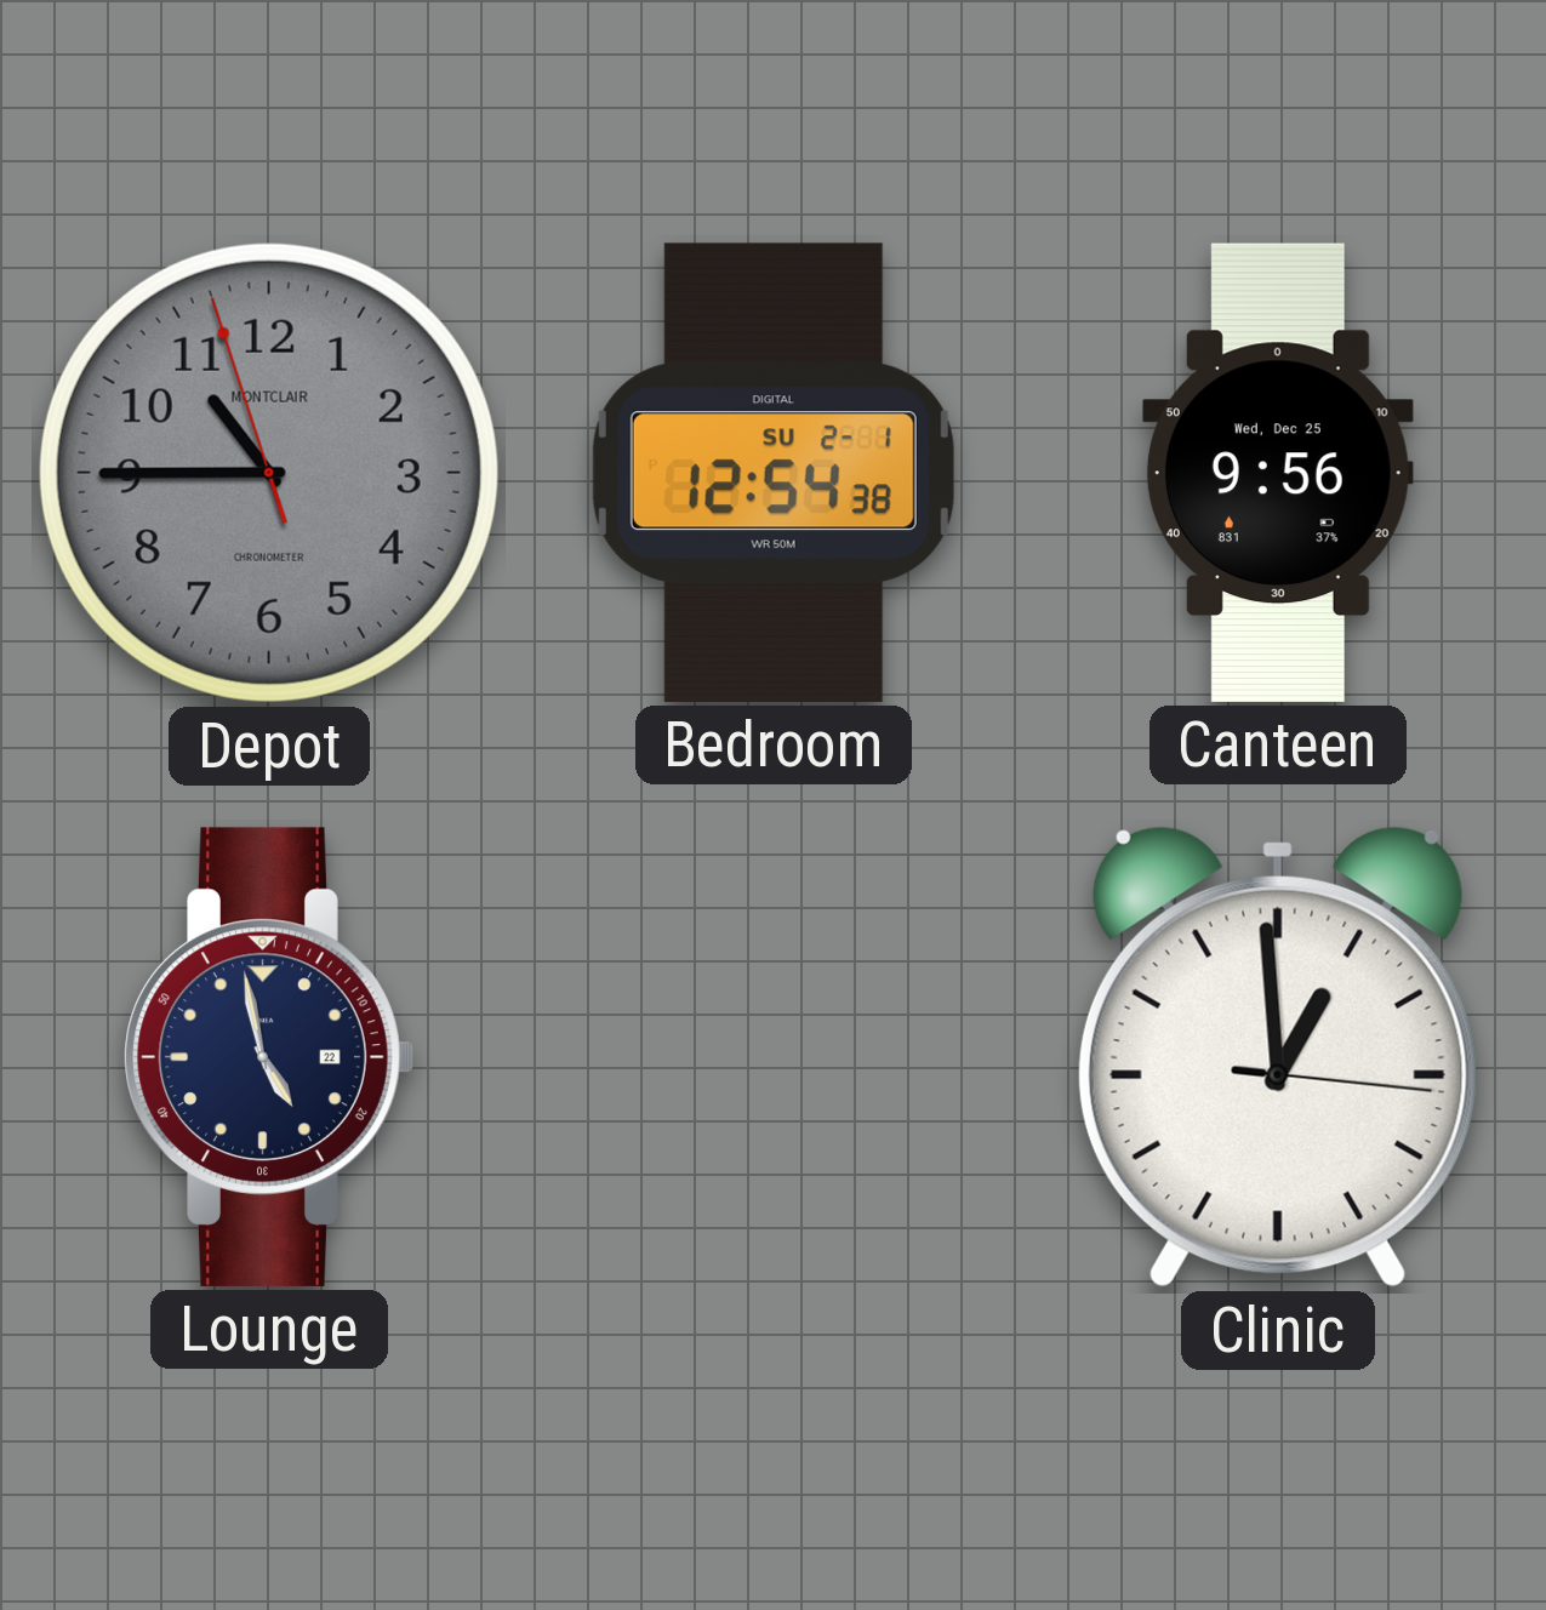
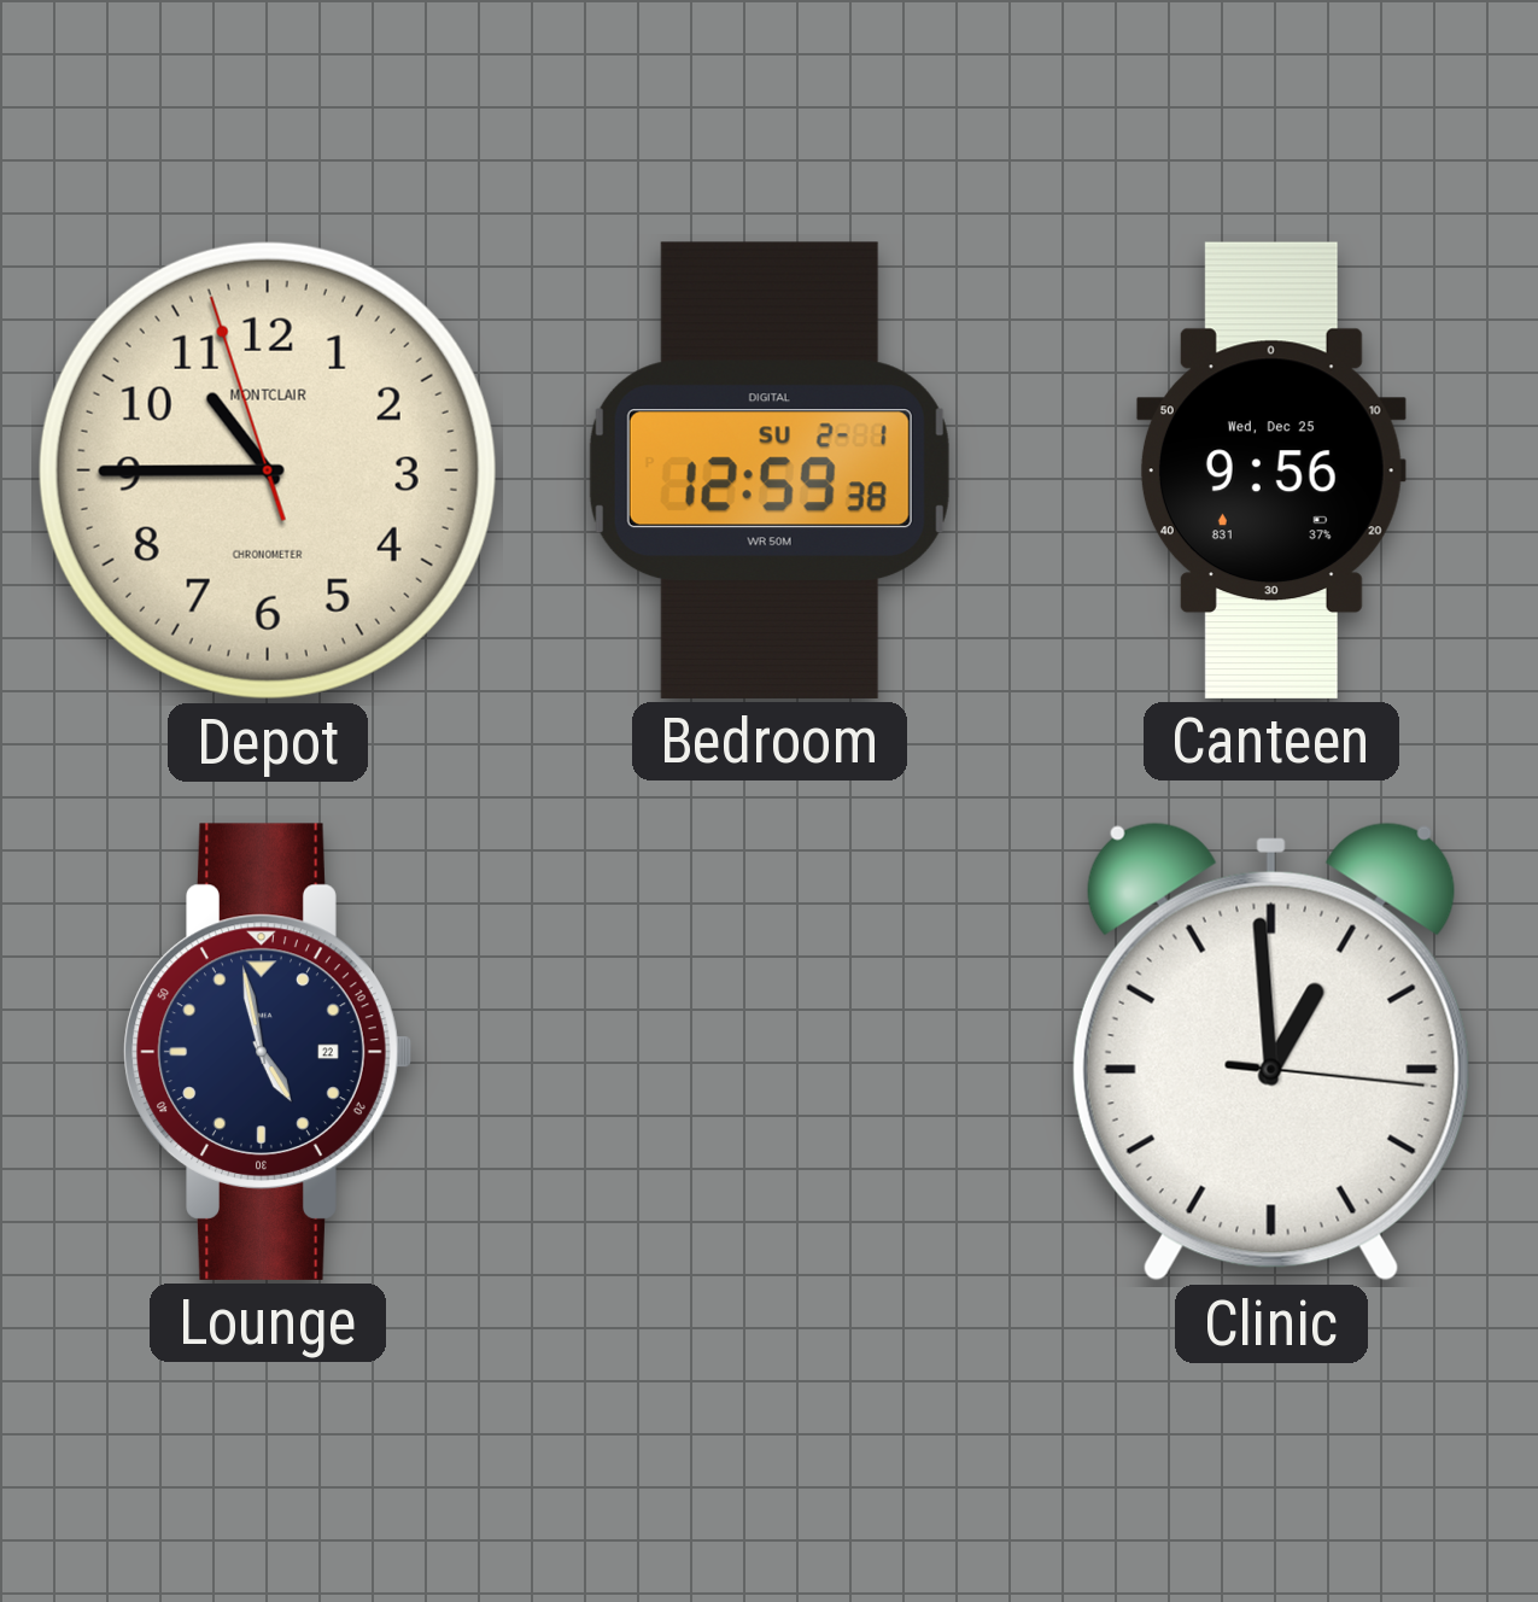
Depot dial: grey -> cream
Bedroom: 12:54 -> 12:59
